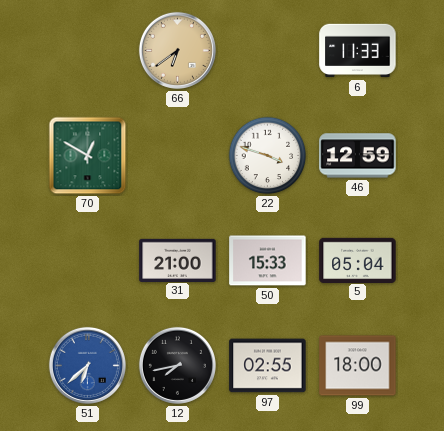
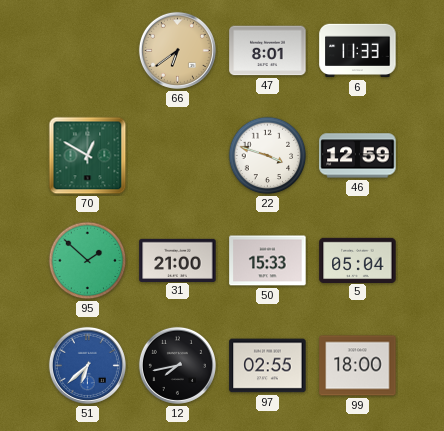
47: none -> 8:01
95: none -> 1:52
